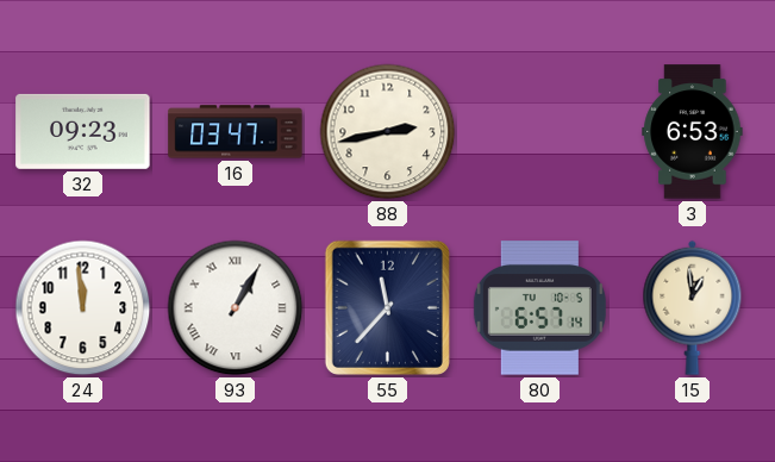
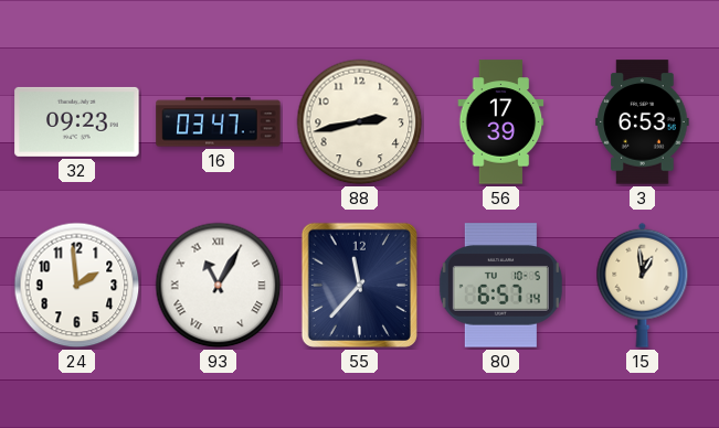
56: none -> 17:39
24: 11:59 -> 1:59
93: 1:05 -> 11:05
